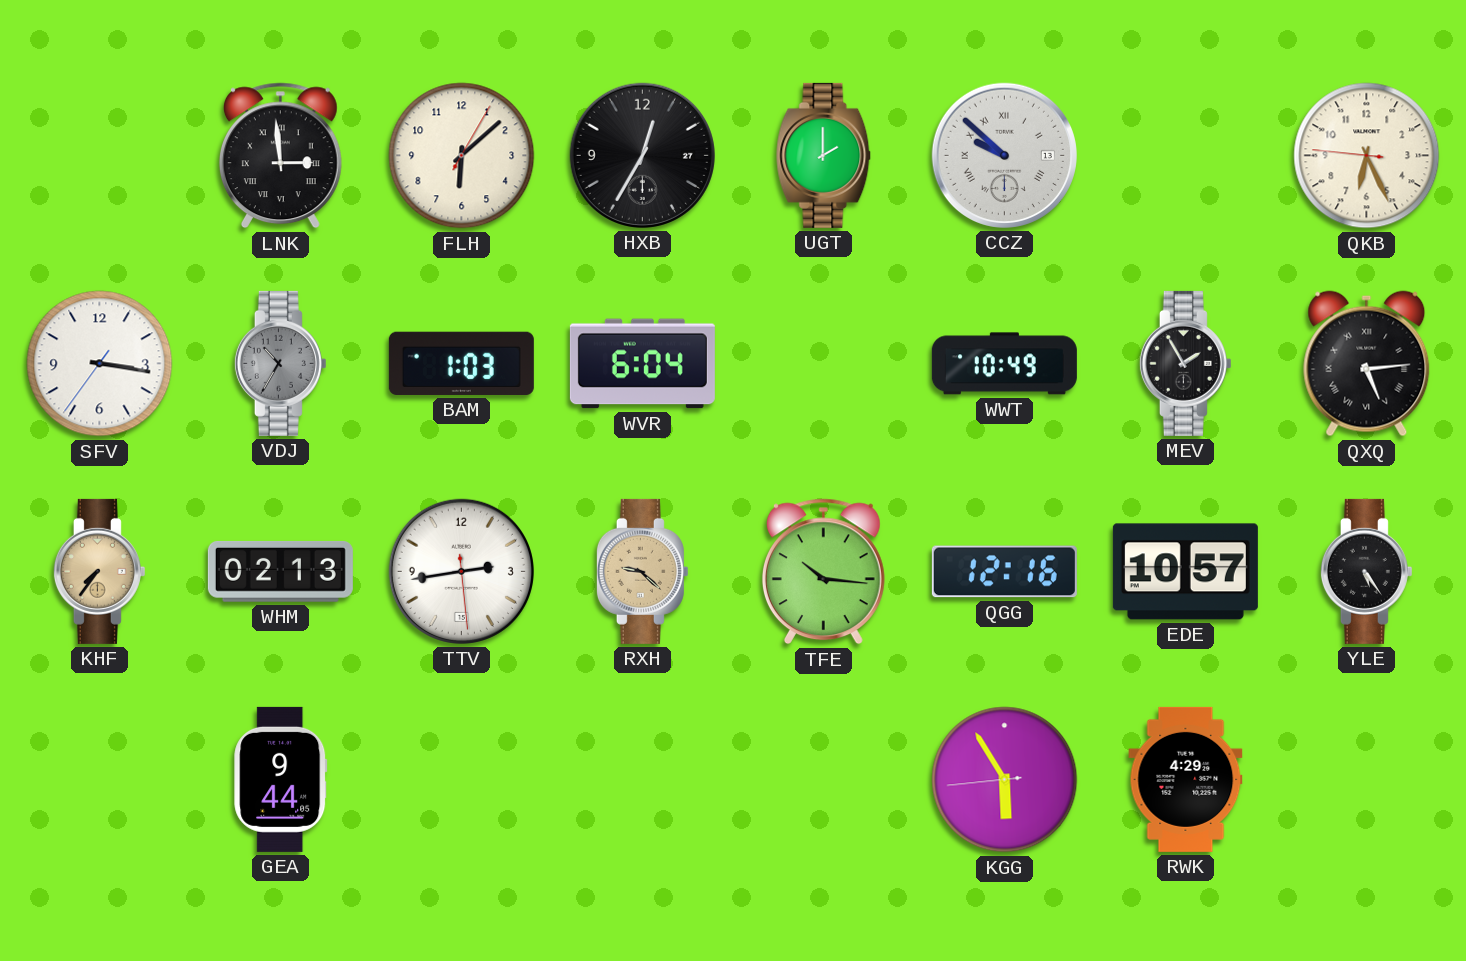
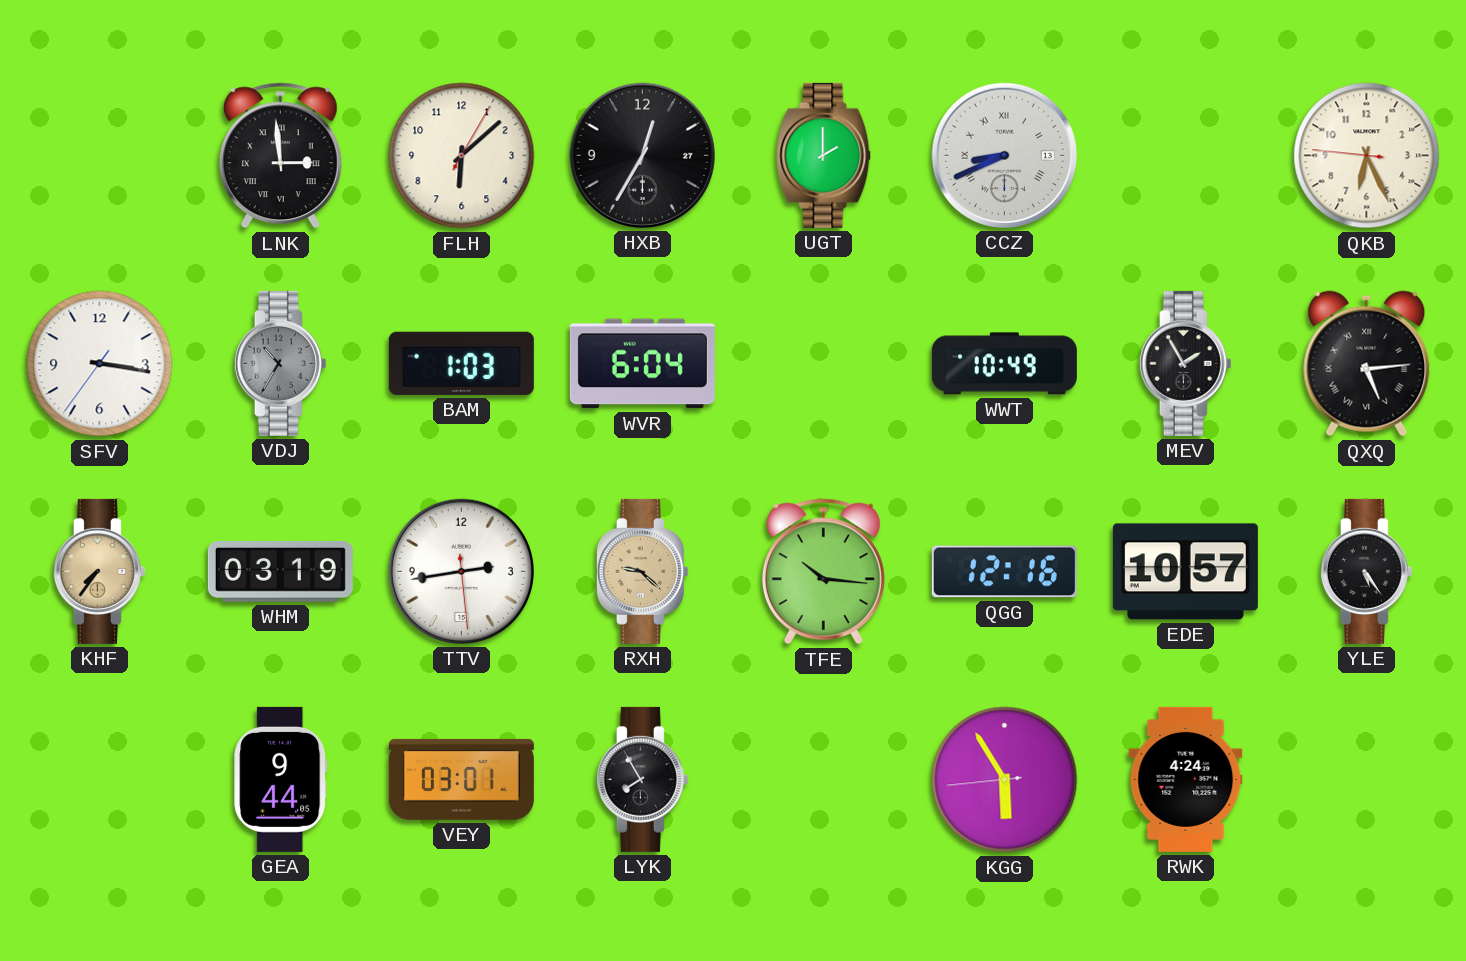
CCZ: 9:52 -> 8:41
WHM: 02:13 -> 03:19
VEY: none -> 03:01
LYK: none -> 7:55
RWK: 4:29 -> 4:24
